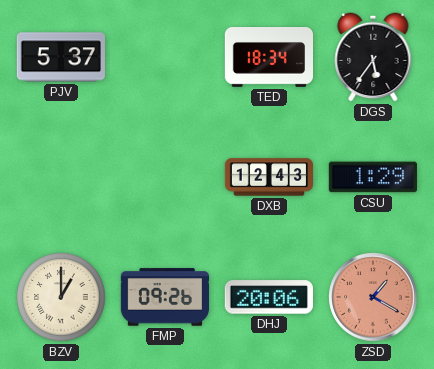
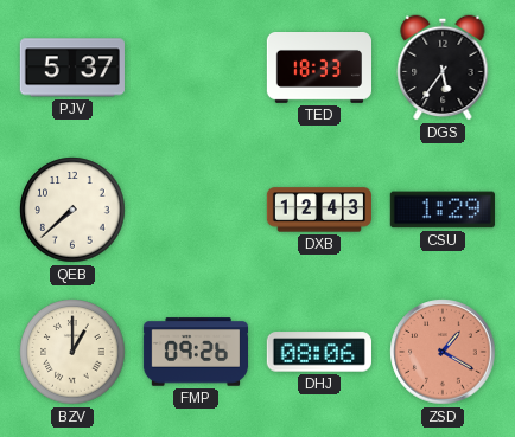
TED: 18:34 -> 18:33
QEB: none -> 7:38
DHJ: 20:06 -> 08:06
